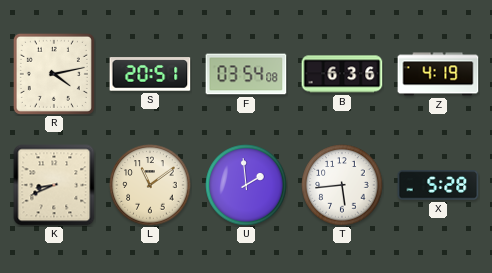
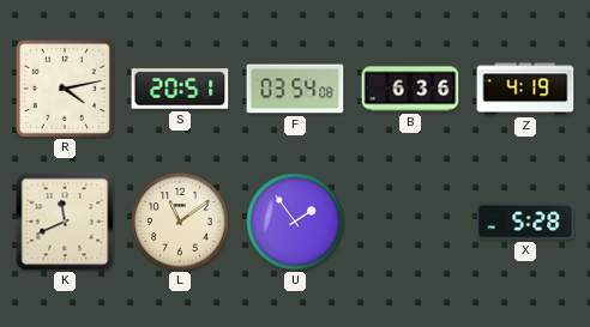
K: 8:41 -> 11:41
U: 1:59 -> 1:54
T: 5:44 -> none
